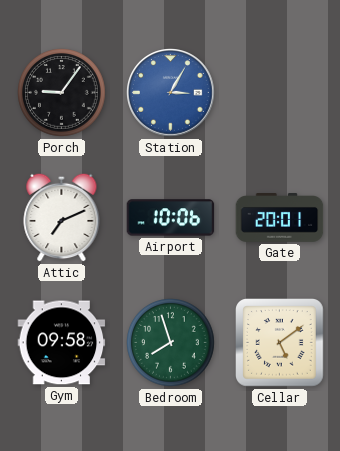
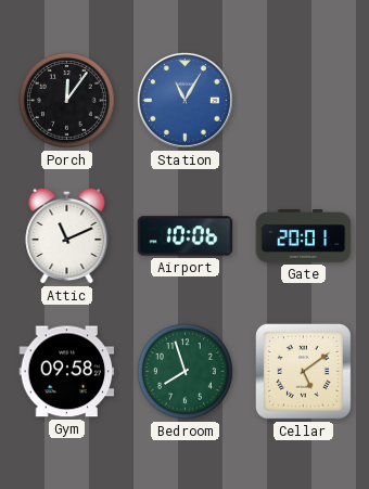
Porch: 9:06 -> 12:06
Station: 3:05 -> 11:05
Attic: 7:11 -> 11:11
